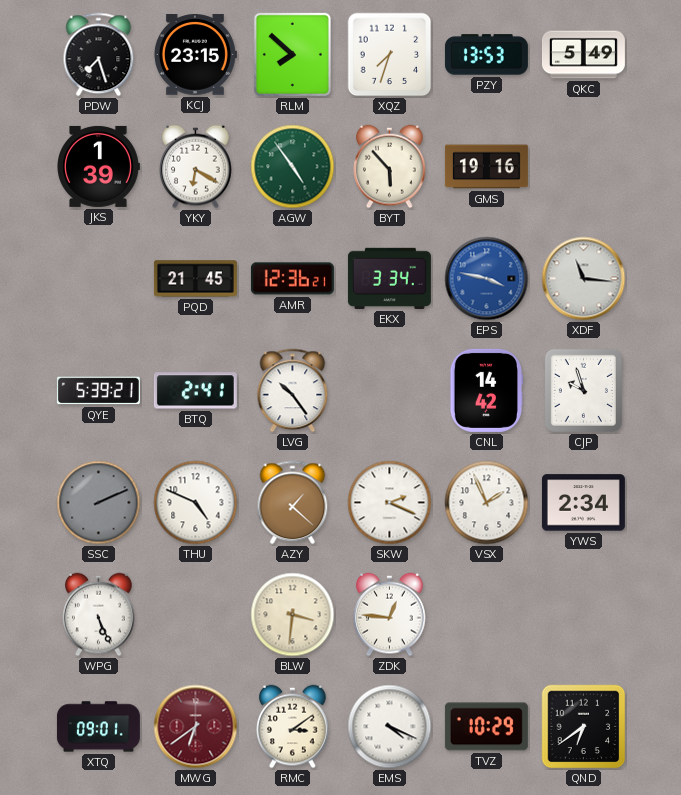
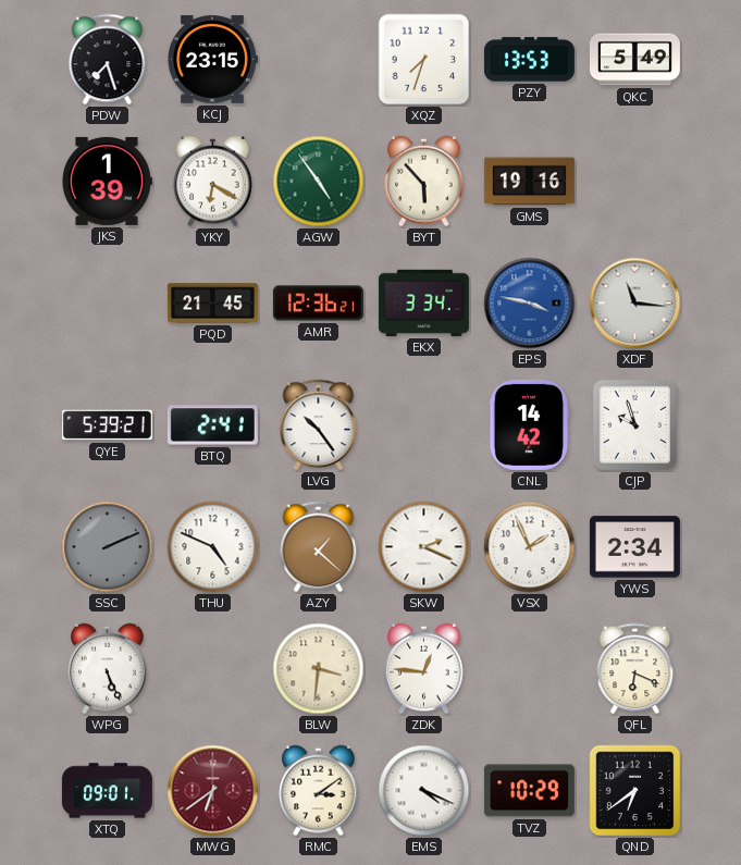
RLM: 7:52 -> none
QFL: none -> 6:19
